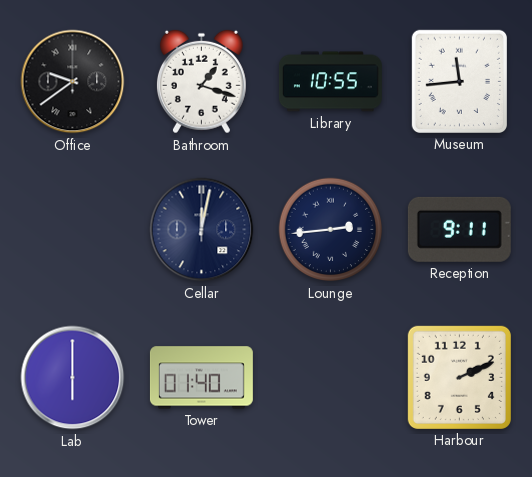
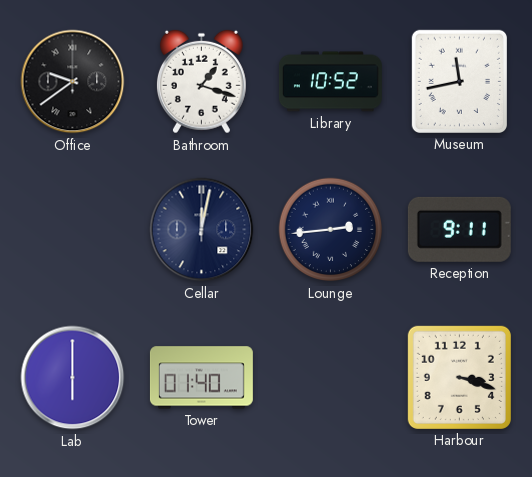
Library: 10:55 -> 10:52
Museum: 11:44 -> 11:43
Harbour: 2:11 -> 3:18
